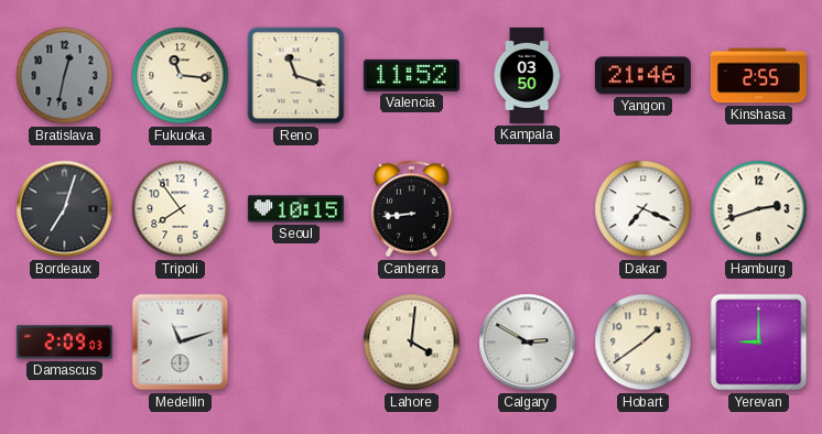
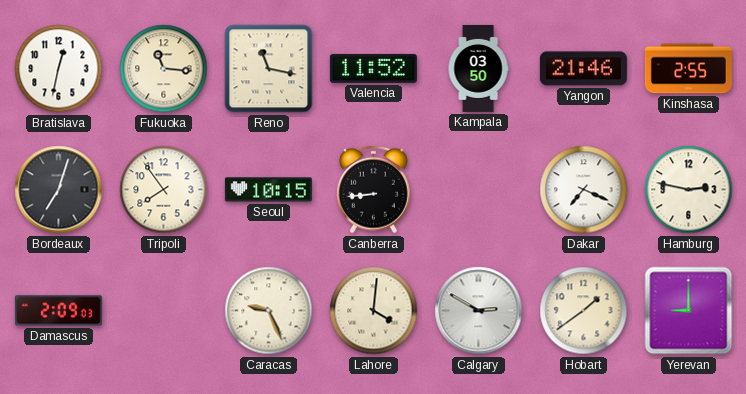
Bratislava dial: grey -> white
Reno: 11:18 -> 11:17
Hamburg: 2:42 -> 2:47
Medellin: 11:12 -> none
Caracas: none -> 9:26
